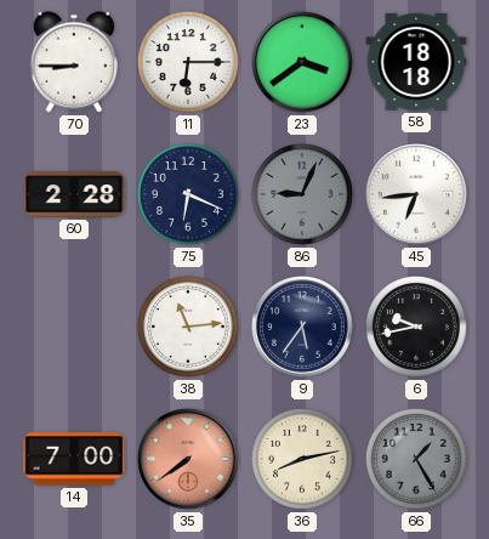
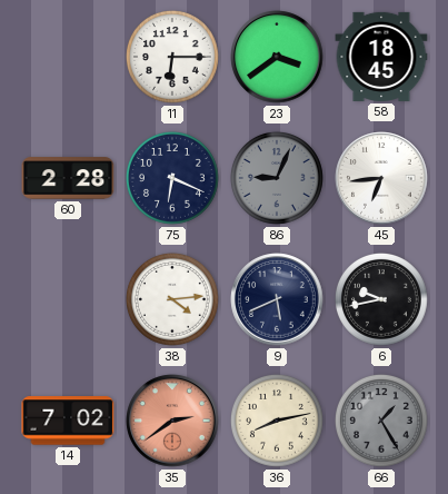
70: 8:45 -> none
58: 18:18 -> 18:45
38: 11:14 -> 4:14
9: 5:36 -> 5:41
14: 7:00 -> 7:02
35: 7:39 -> 2:39
